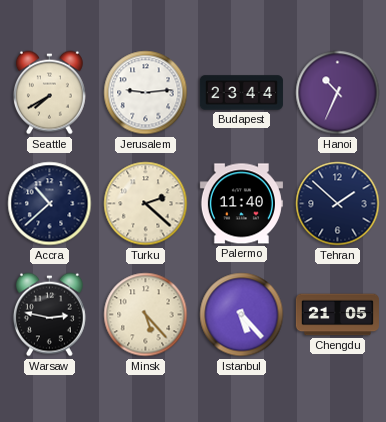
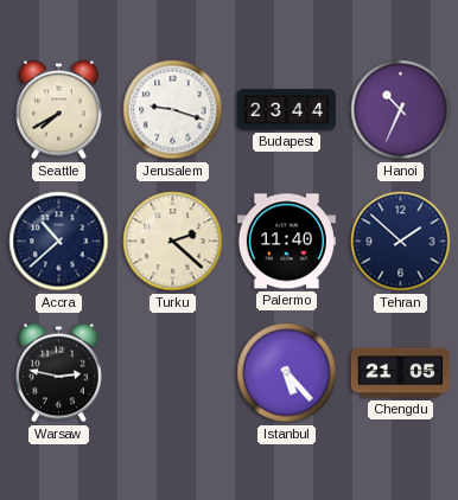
Jerusalem: 9:14 -> 9:18
Minsk: 5:23 -> none
